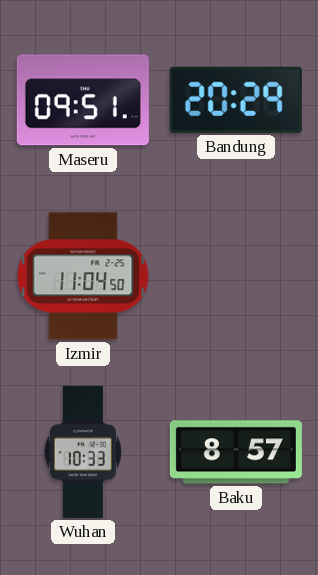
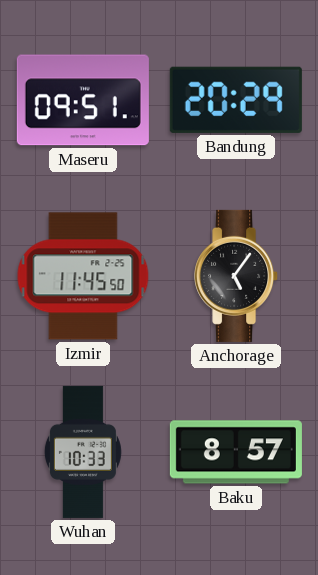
Izmir: 11:04 -> 11:45
Anchorage: none -> 5:06
